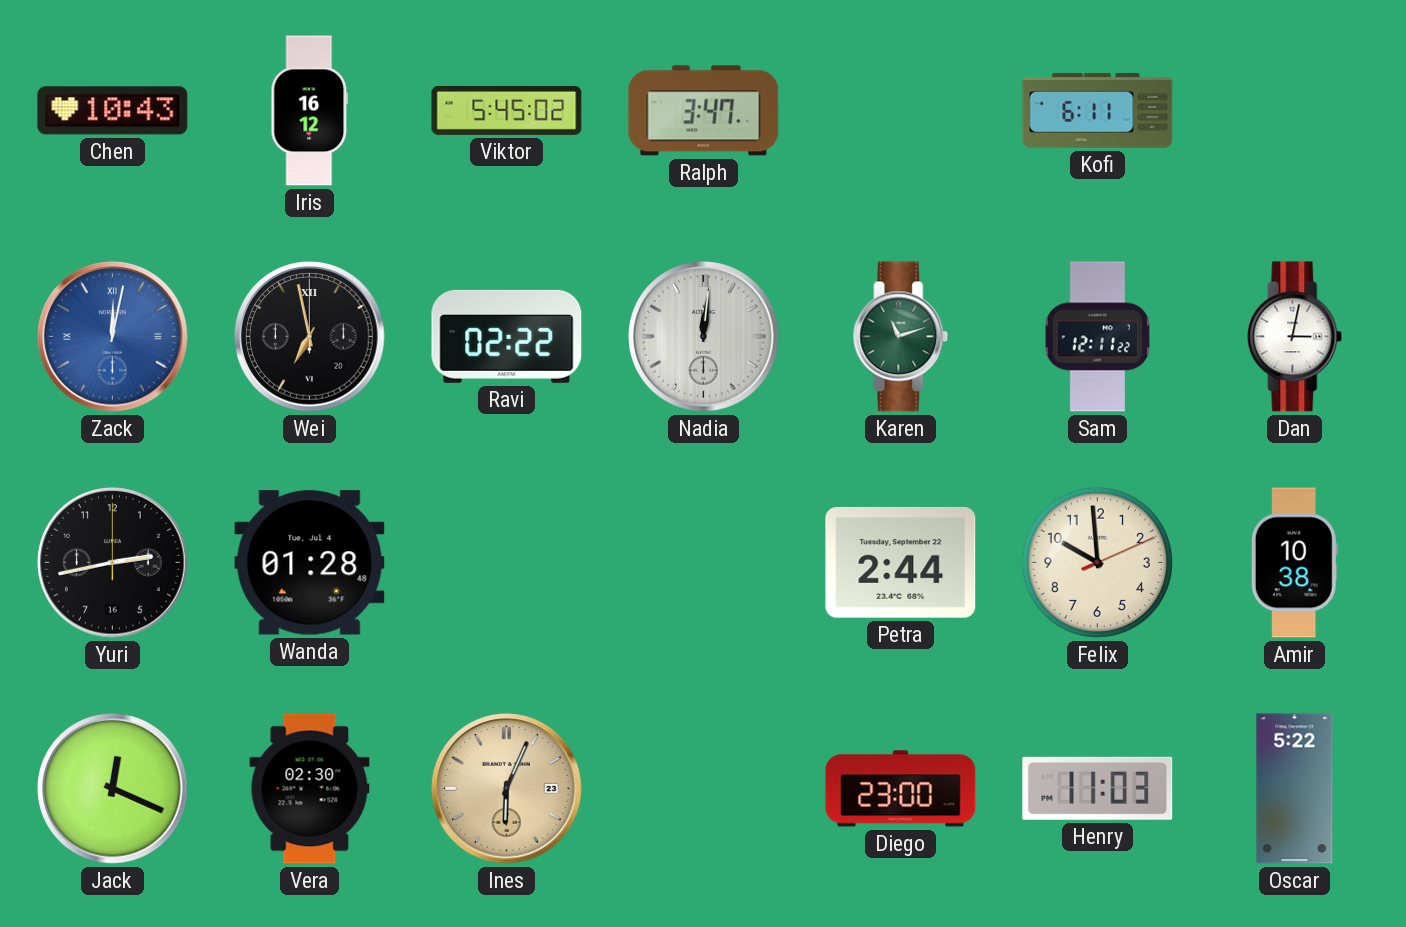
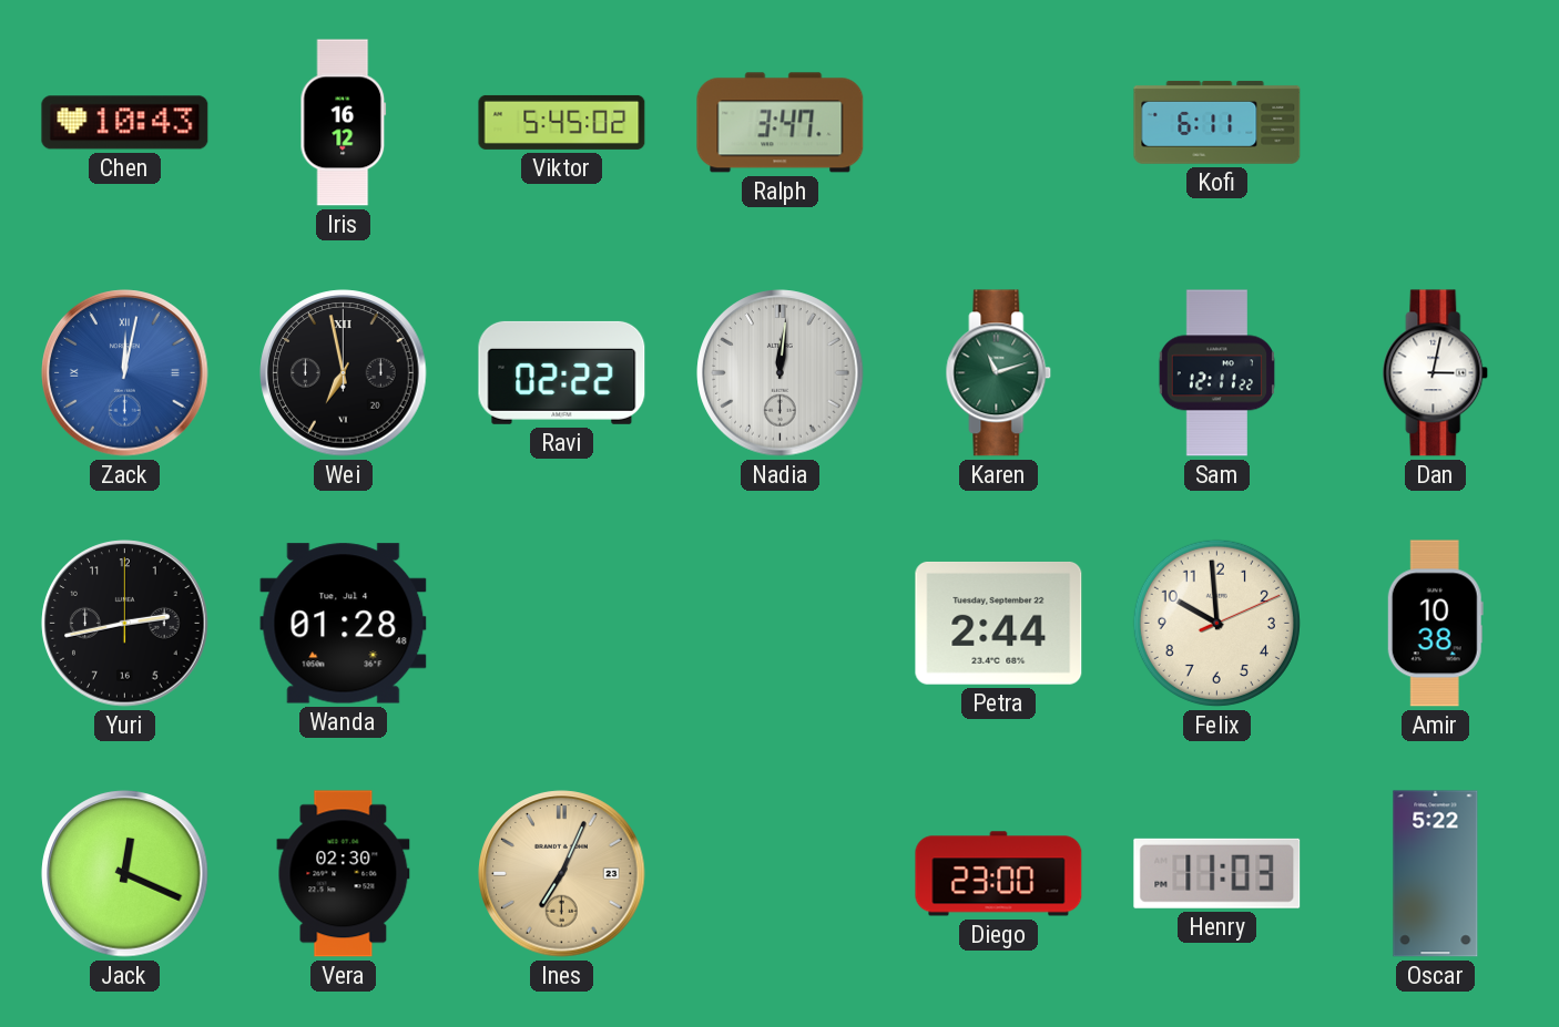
Ines: 6:04 -> 7:04
